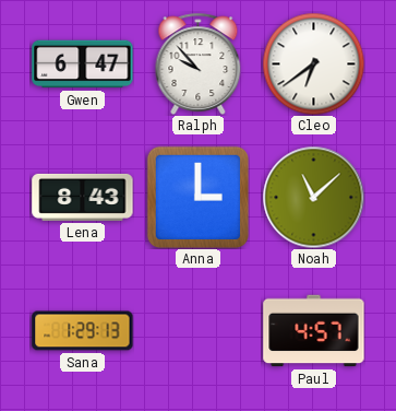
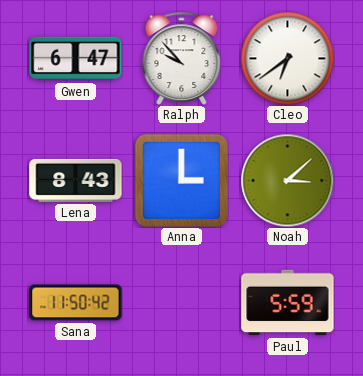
Noah: 11:08 -> 3:08
Sana: 1:29 -> 11:50
Paul: 4:57 -> 5:59
